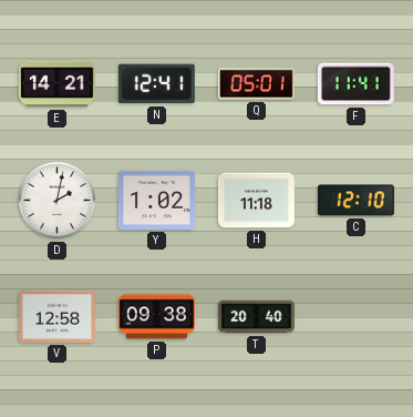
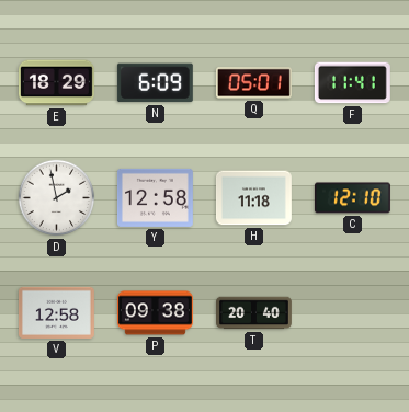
E: 14:21 -> 18:29
N: 12:41 -> 6:09
D: 2:02 -> 1:58
Y: 1:02 -> 12:58
